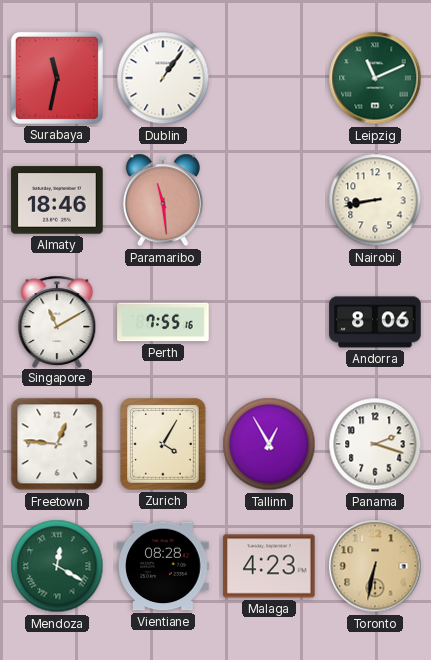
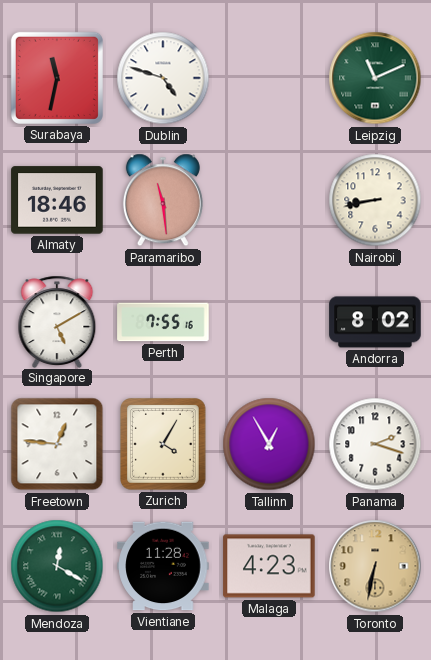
Dublin: 1:06 -> 4:48
Singapore: 11:10 -> 5:10
Andorra: 8:06 -> 8:02
Vientiane: 08:28 -> 11:28
